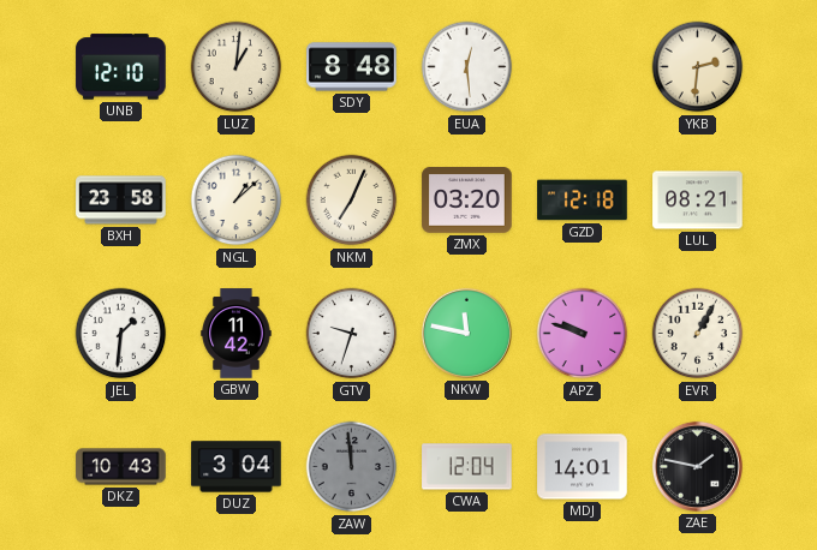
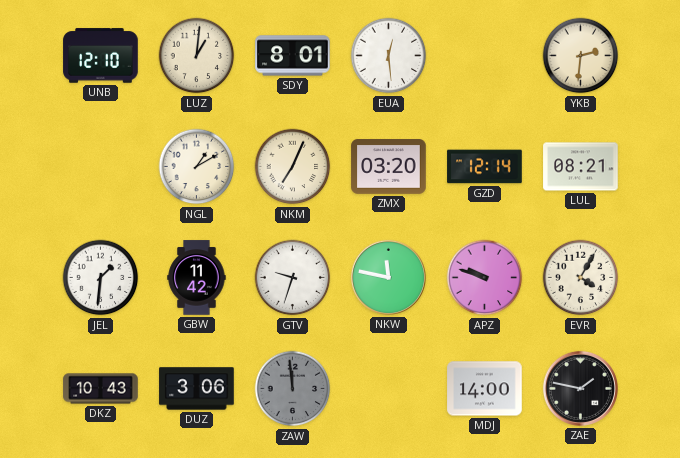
SDY: 8:48 -> 8:01
BXH: 23:58 -> none
NGL: 1:08 -> 1:10
GZD: 12:18 -> 12:14
EVR: 1:05 -> 4:05
DUZ: 3:04 -> 3:06
CWA: 12:04 -> none
MDJ: 14:01 -> 14:00
